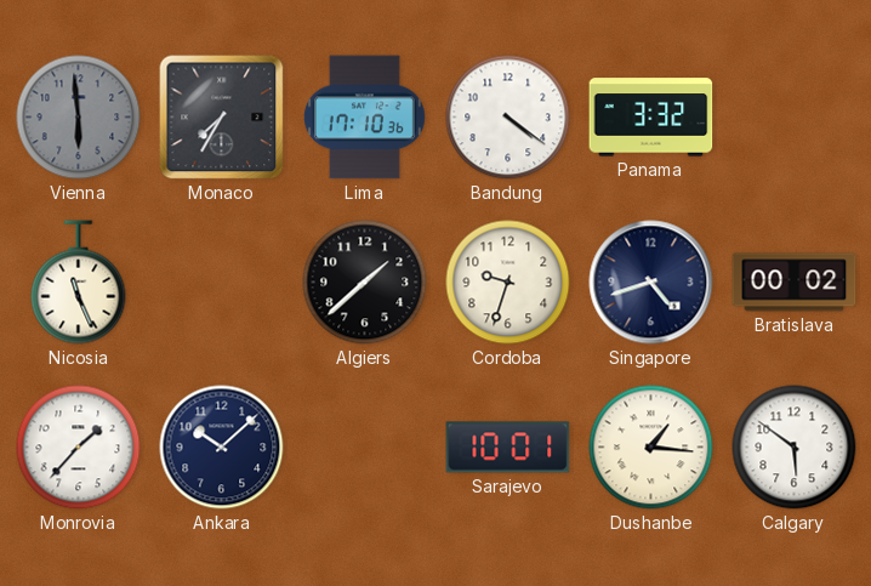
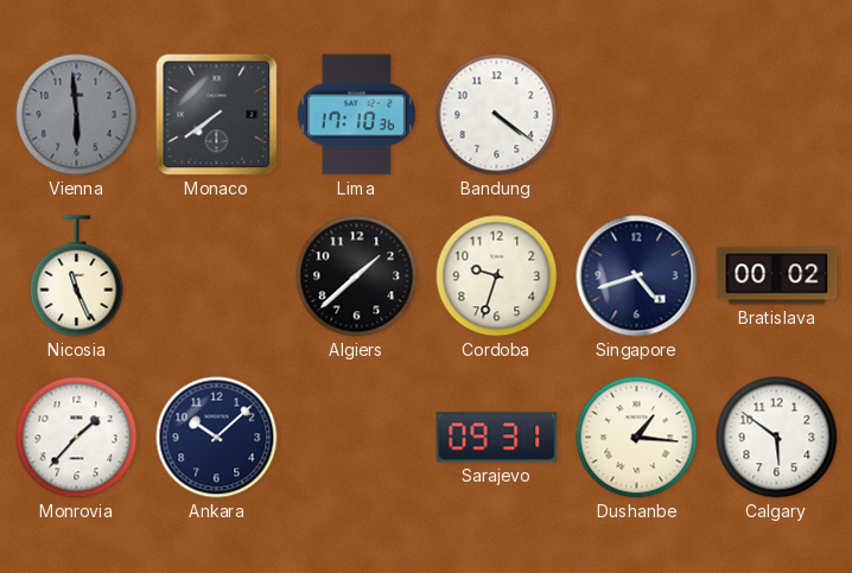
Monaco: 7:35 -> 7:39
Panama: 3:32 -> none
Sarajevo: 10:01 -> 09:31
